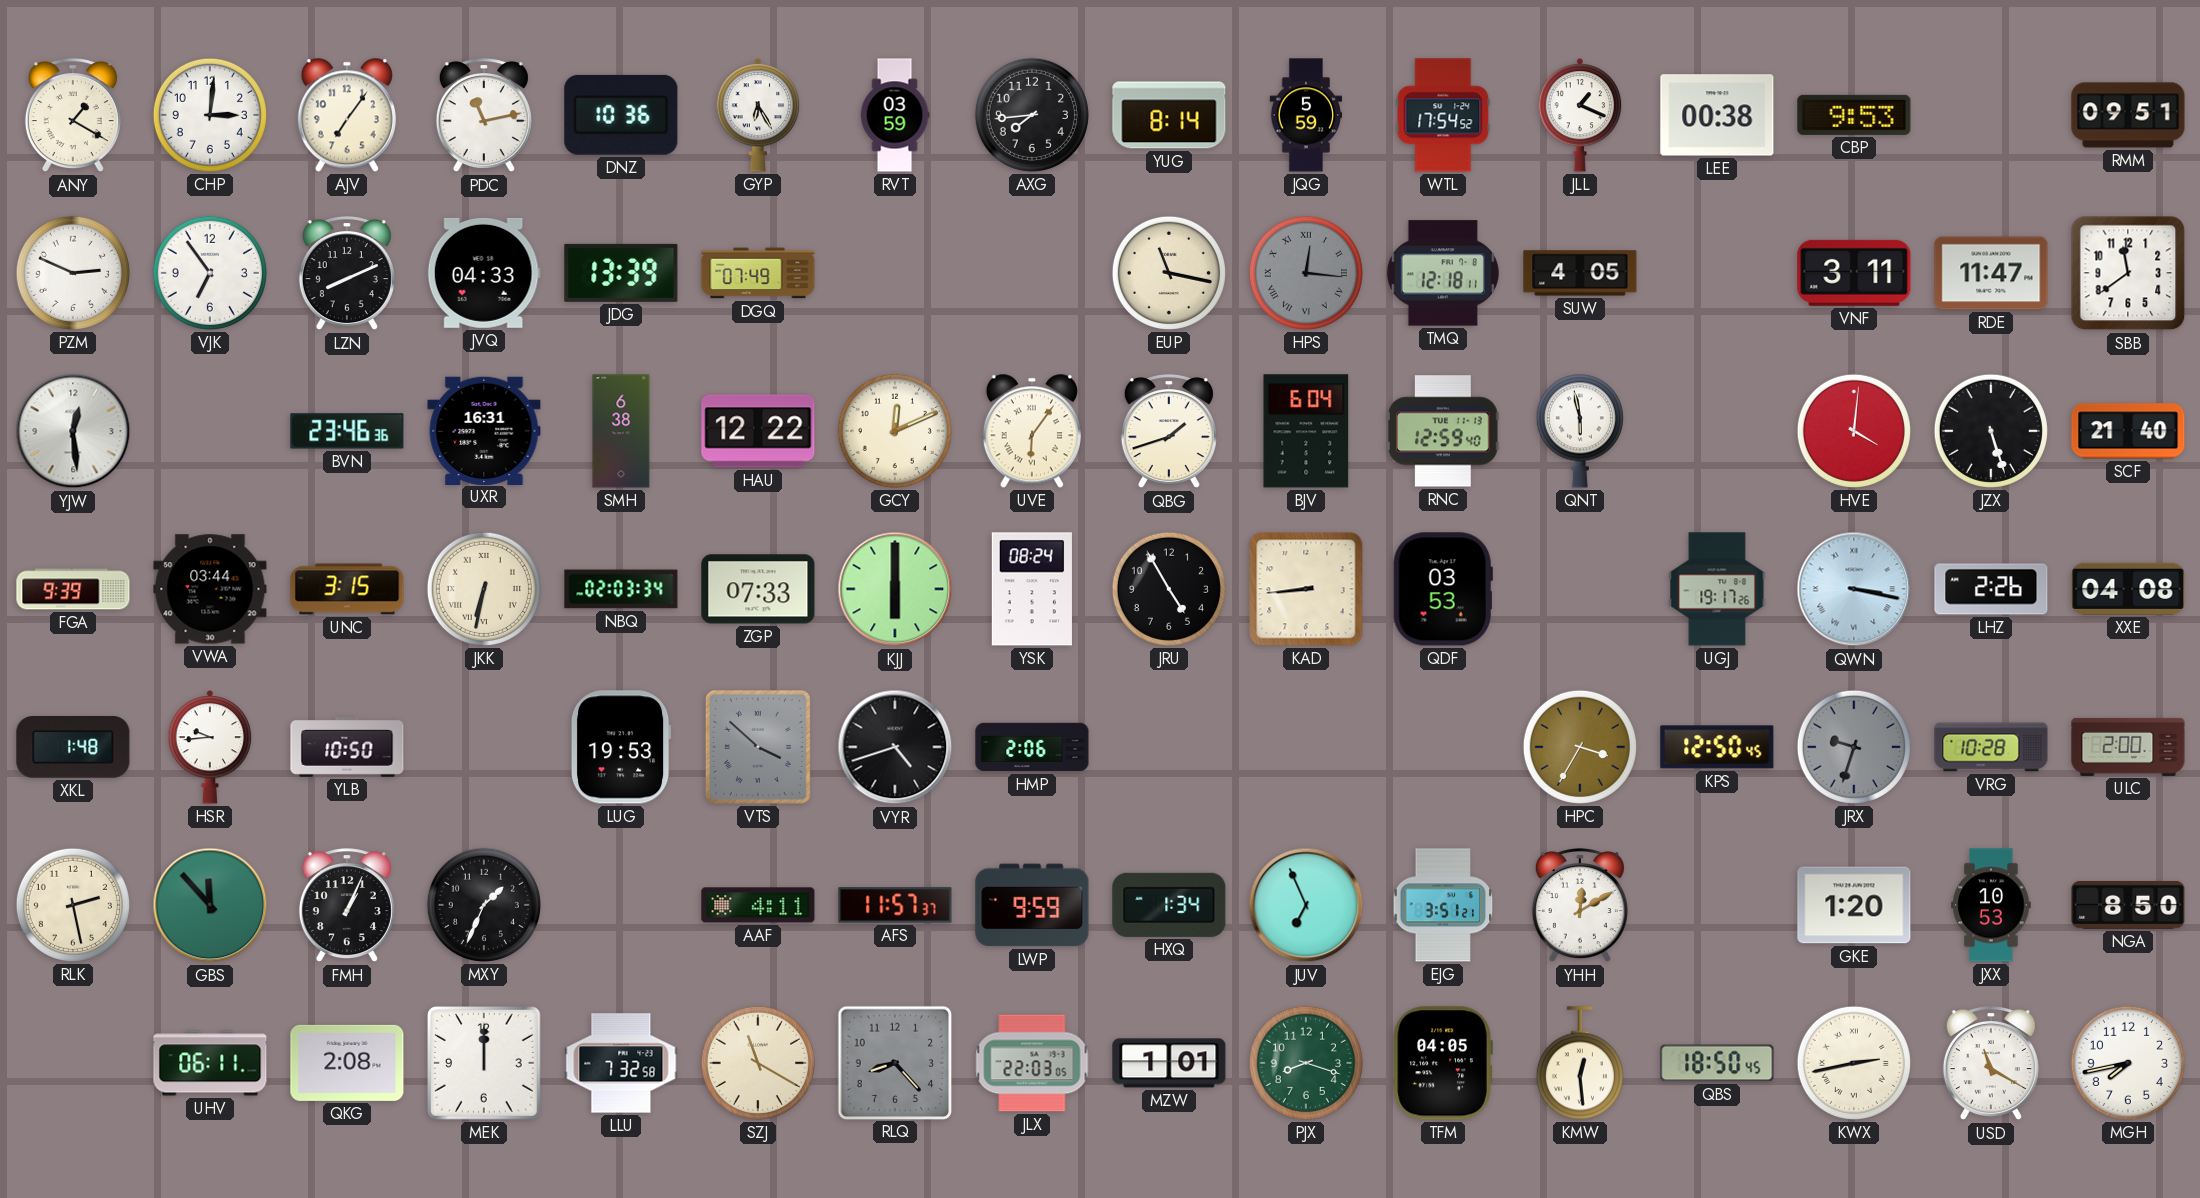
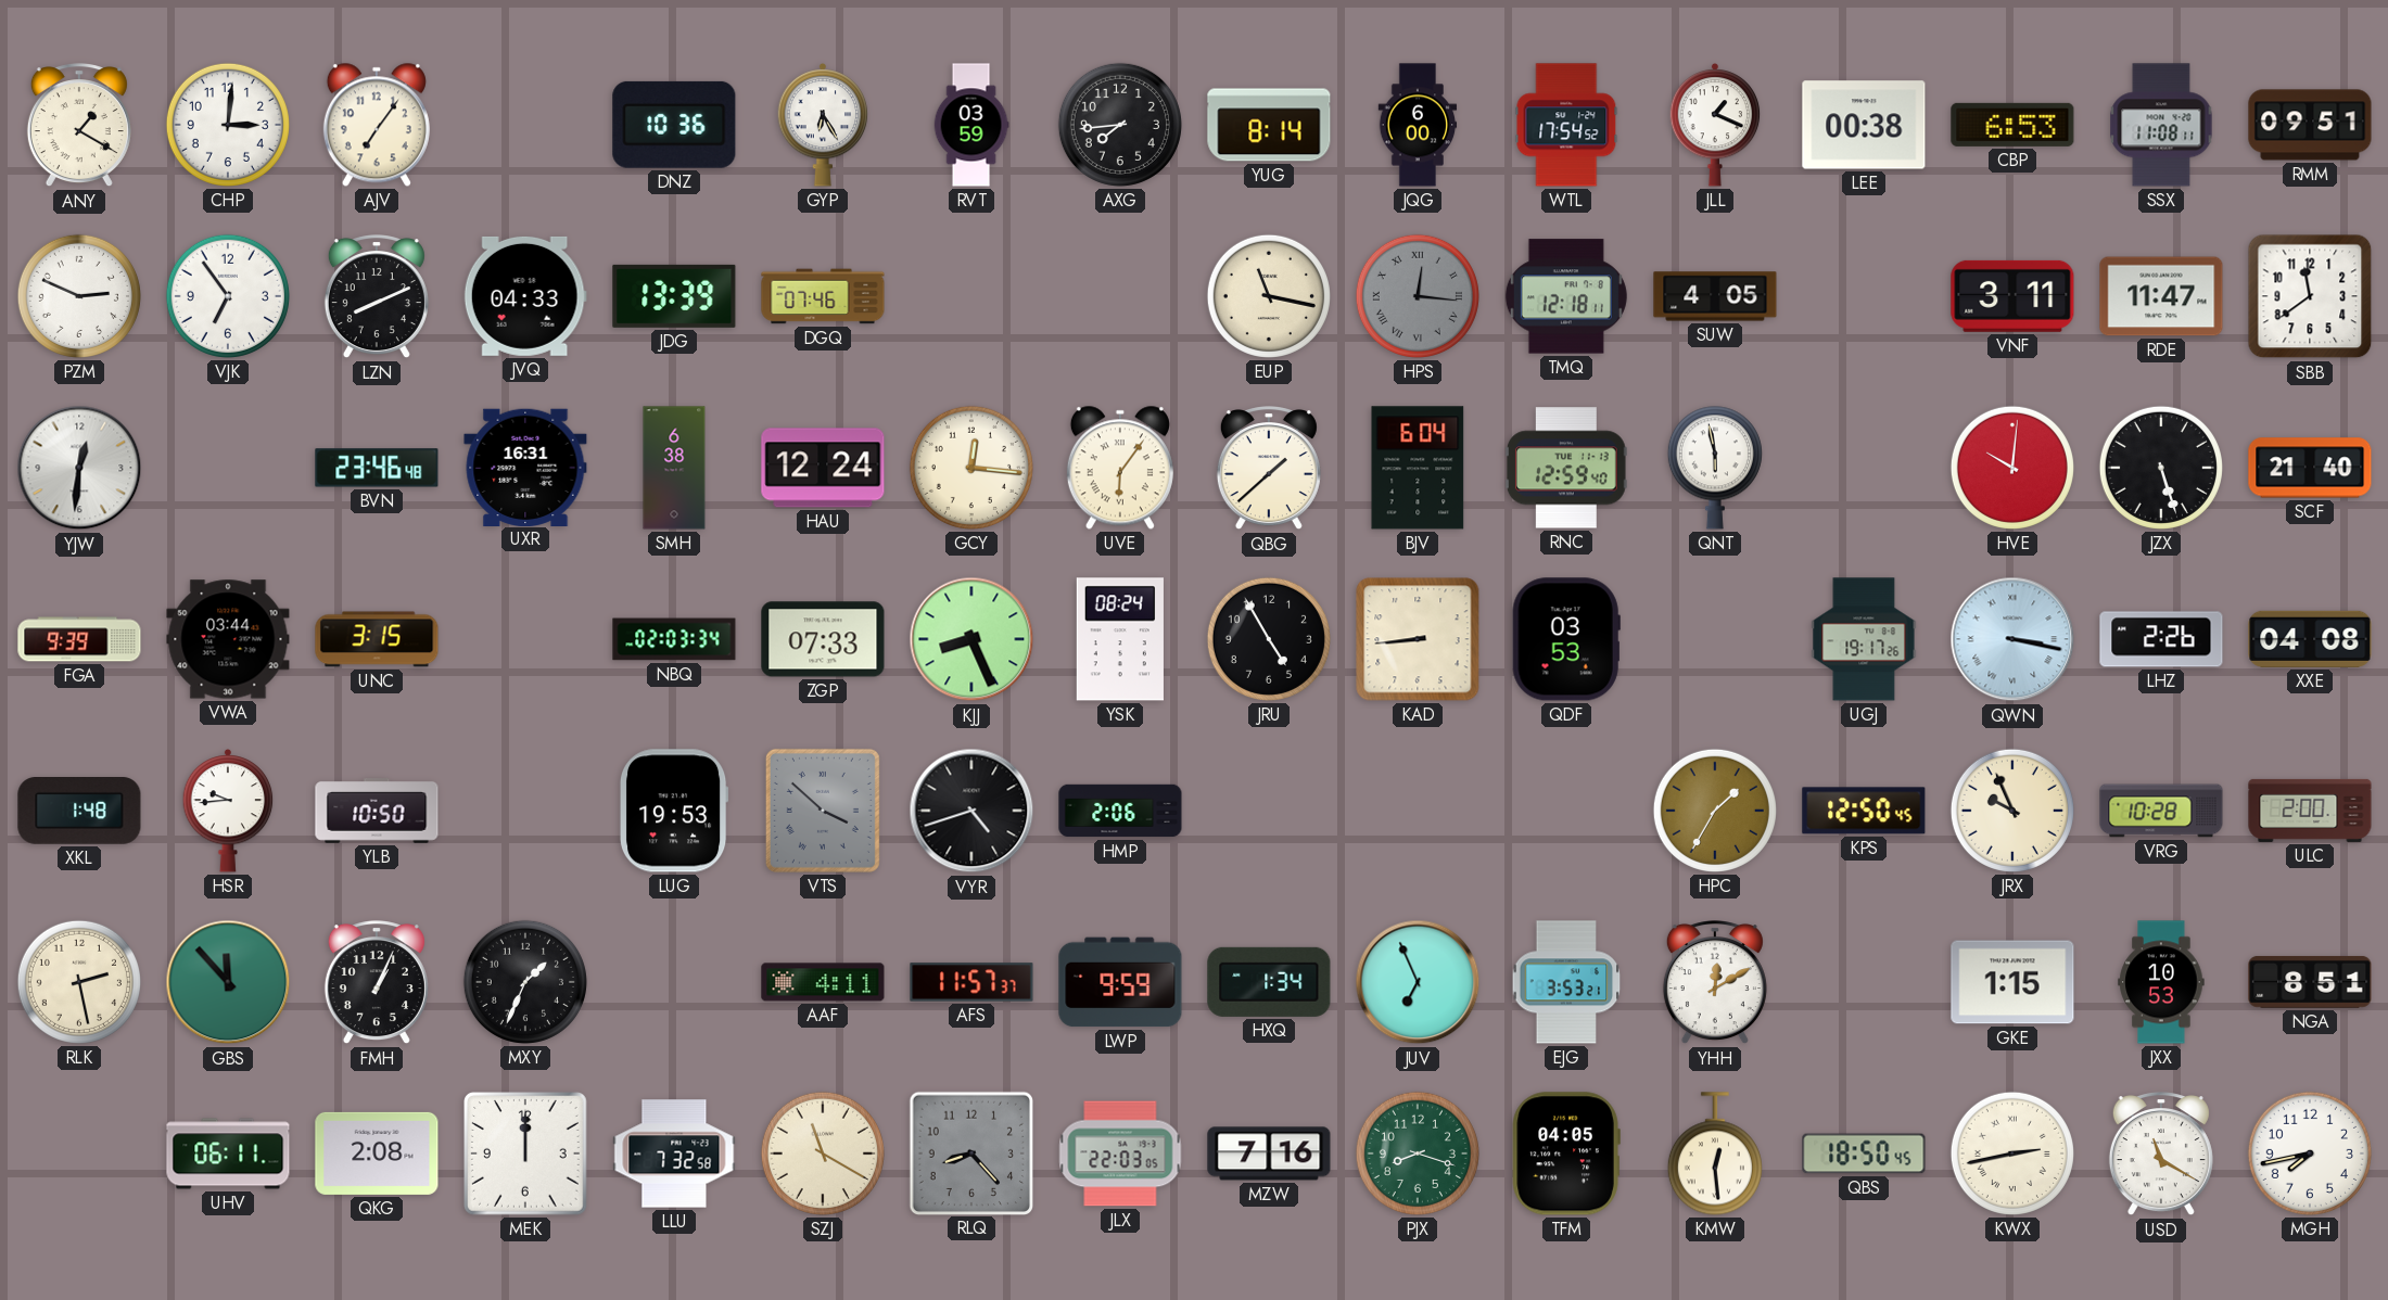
PDC: 11:13 -> none
JQG: 5:59 -> 6:00
CBP: 9:53 -> 6:53
SSX: none -> 11:08
DGQ: 07:49 -> 07:46
YJW: 12:29 -> 12:31
BVN: 23:46:36 -> 23:46:48
HAU: 12:22 -> 12:24
GCY: 12:11 -> 12:16
QBG: 1:42 -> 1:38
HVE: 4:01 -> 10:01
JKK: 6:32 -> none
KJJ: 6:00 -> 8:26
HPC: 3:35 -> 1:35
JRX: 9:33 -> 9:56
JRX dial: grey -> cream
EJG: 3:51 -> 3:53
GKE: 1:20 -> 1:15
NGA: 8:50 -> 8:51
MZW: 1:01 -> 7:16
